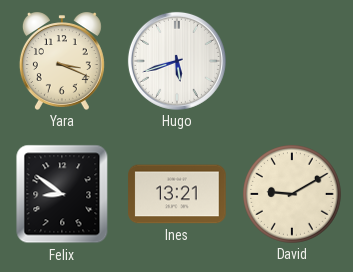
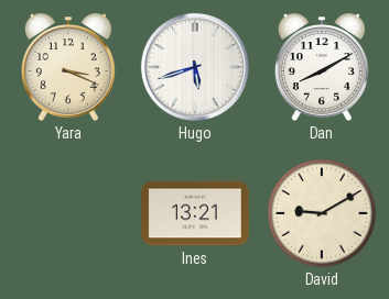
Dan: none -> 8:10
Felix: 8:51 -> none
